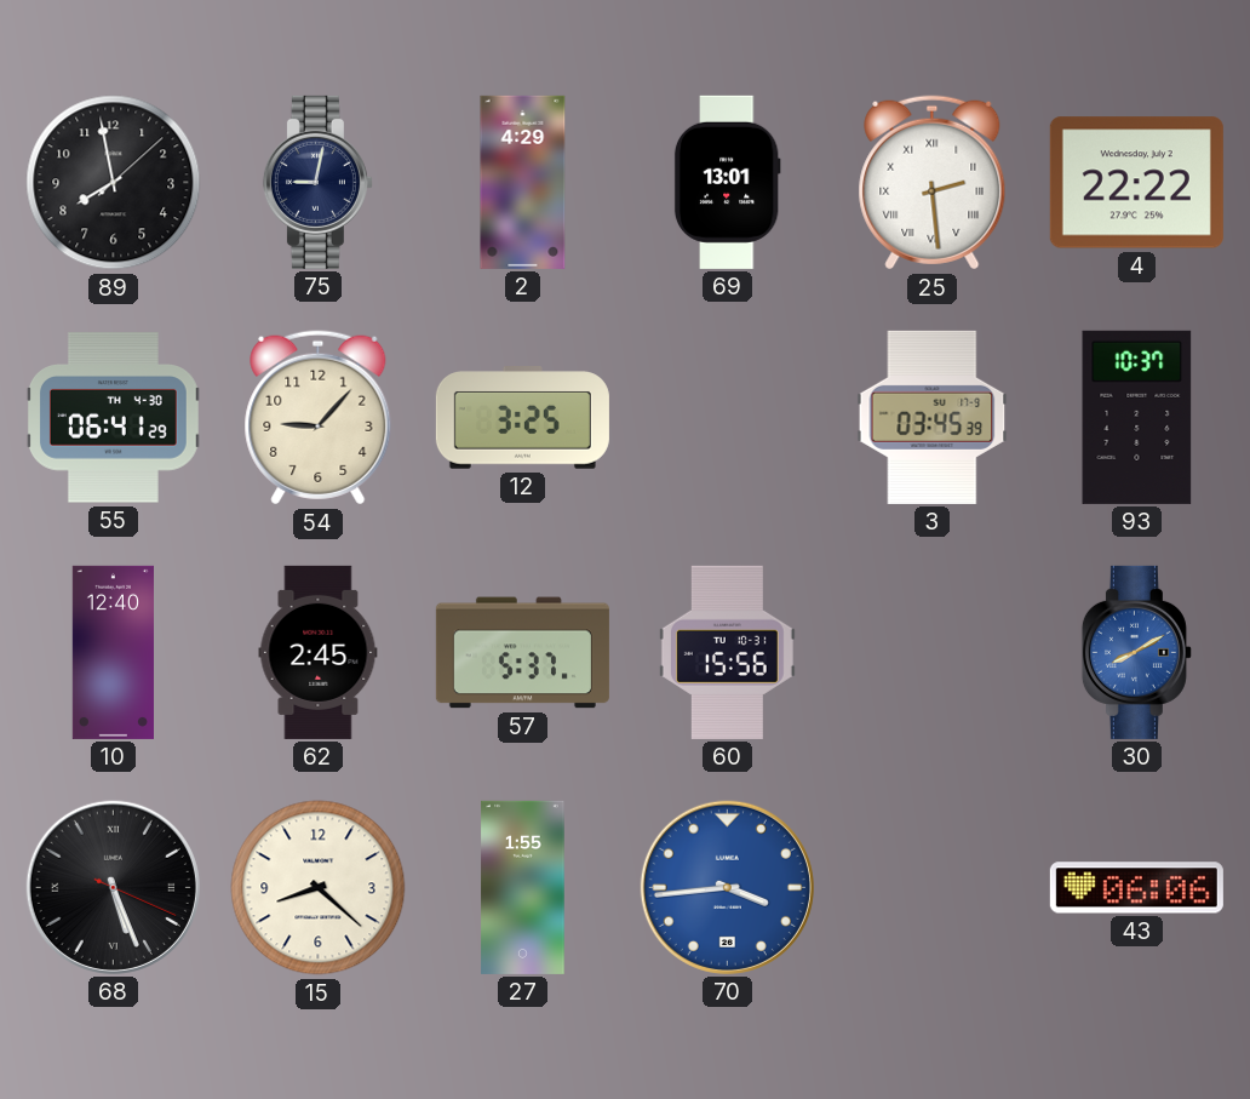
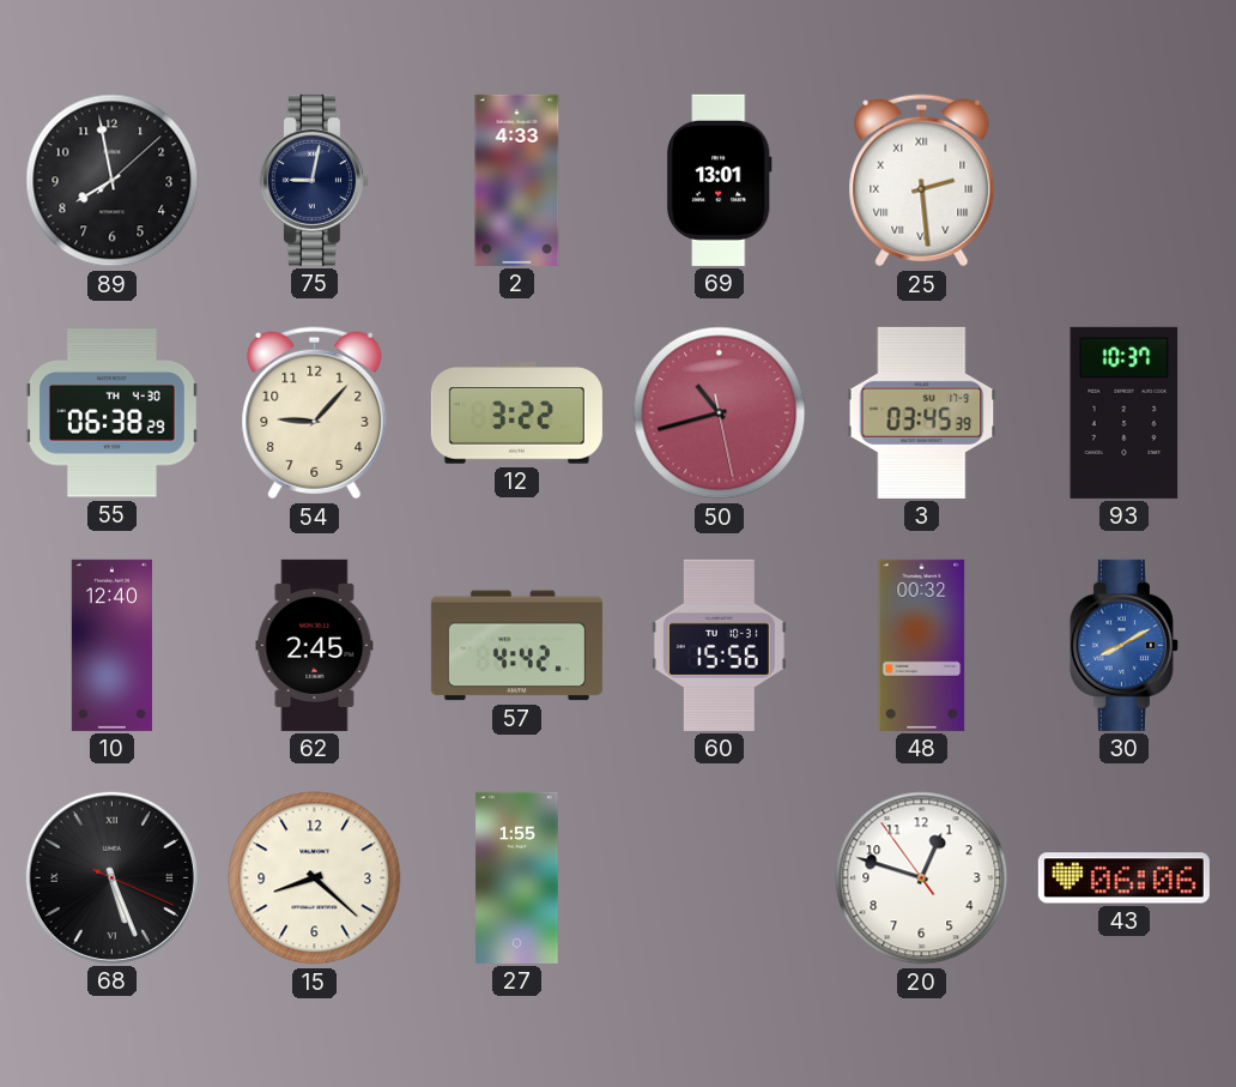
2: 4:29 -> 4:33
4: 22:22 -> none
55: 06:41 -> 06:38
12: 3:25 -> 3:22
50: none -> 10:42
57: 5:37 -> 4:42
48: none -> 00:32
70: 3:44 -> none
20: none -> 12:47
